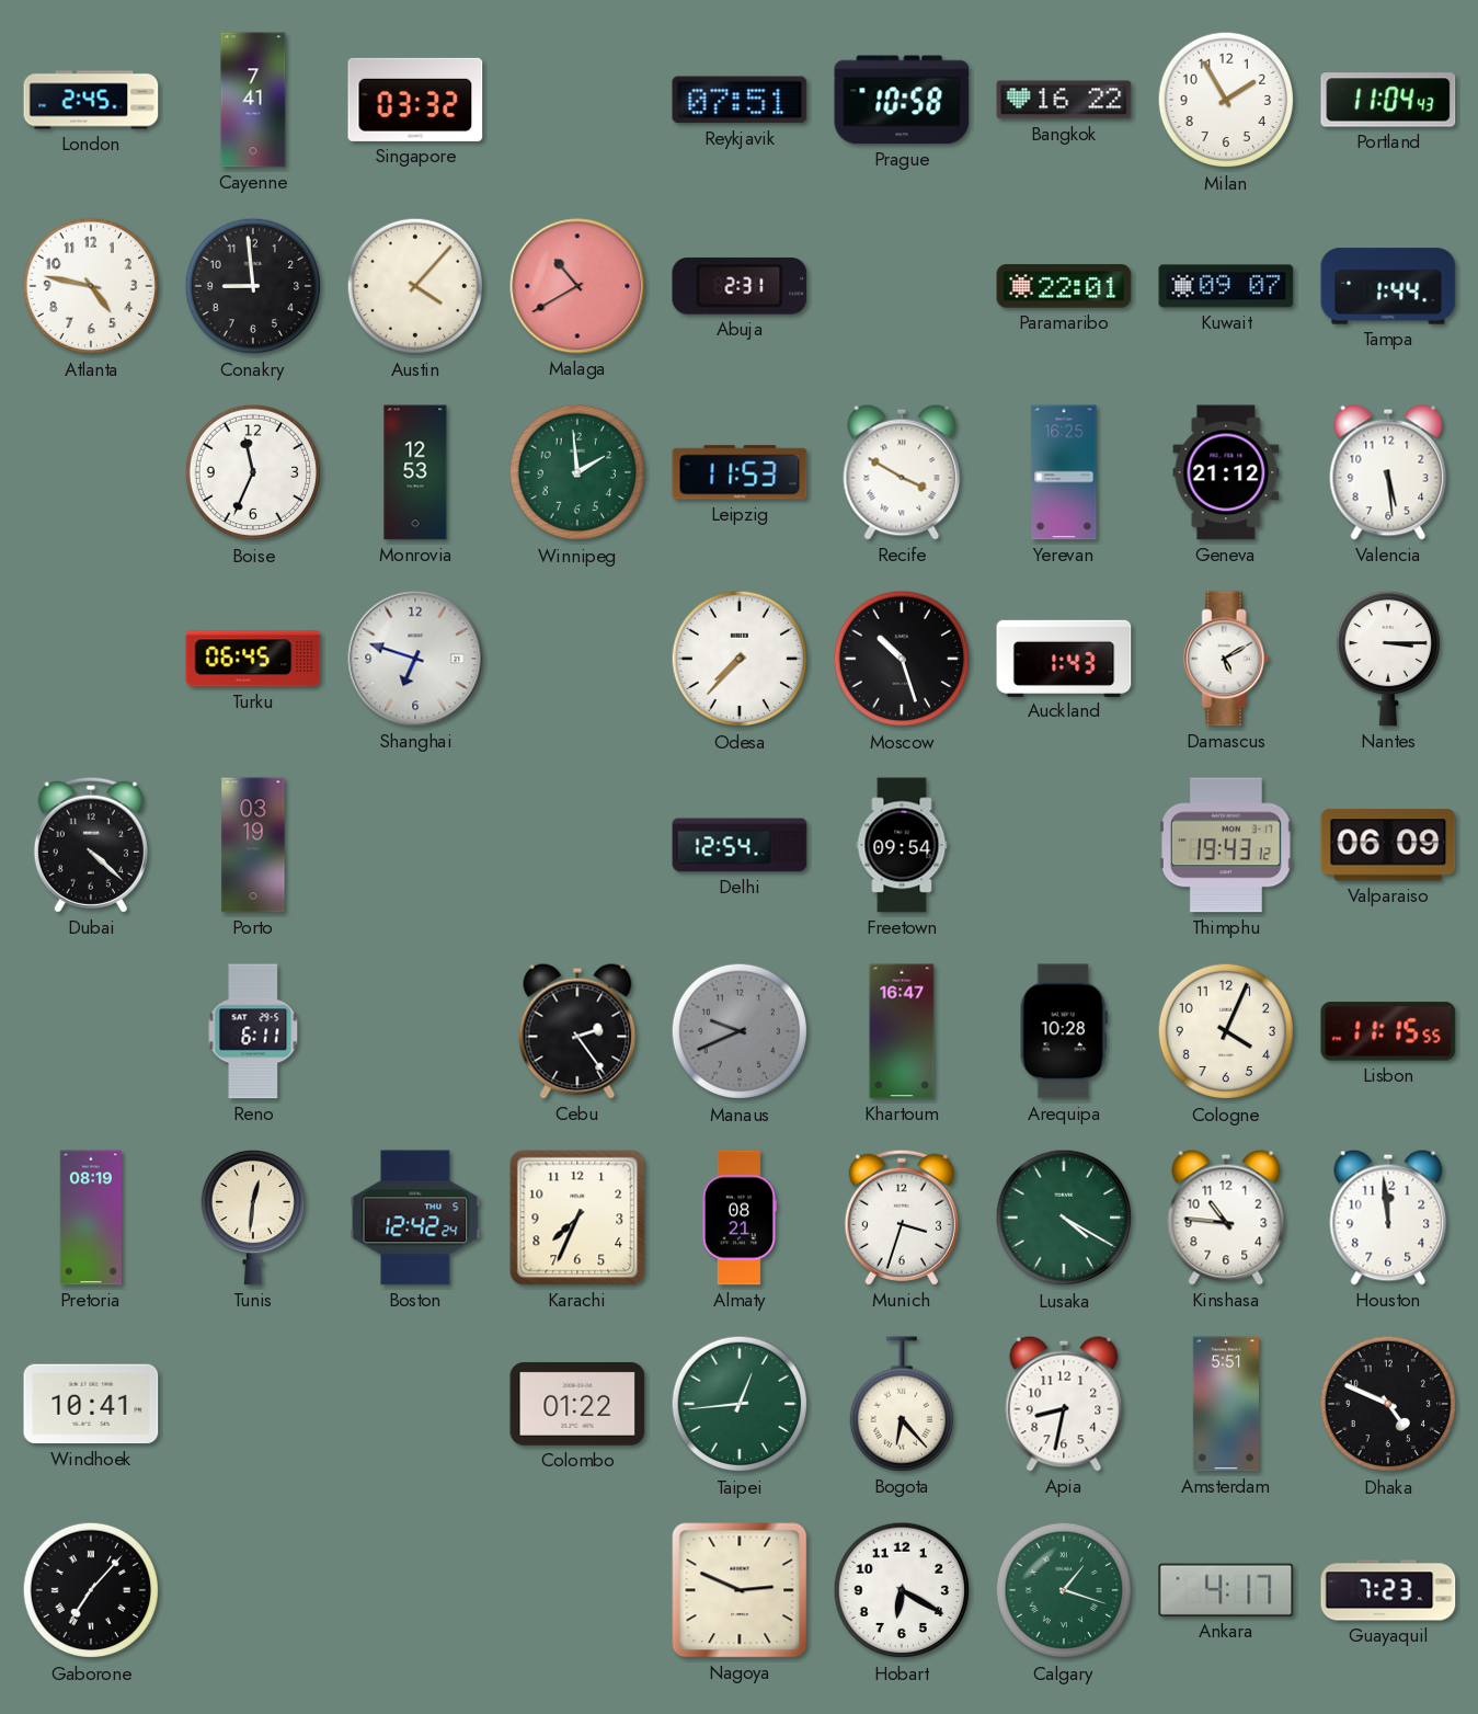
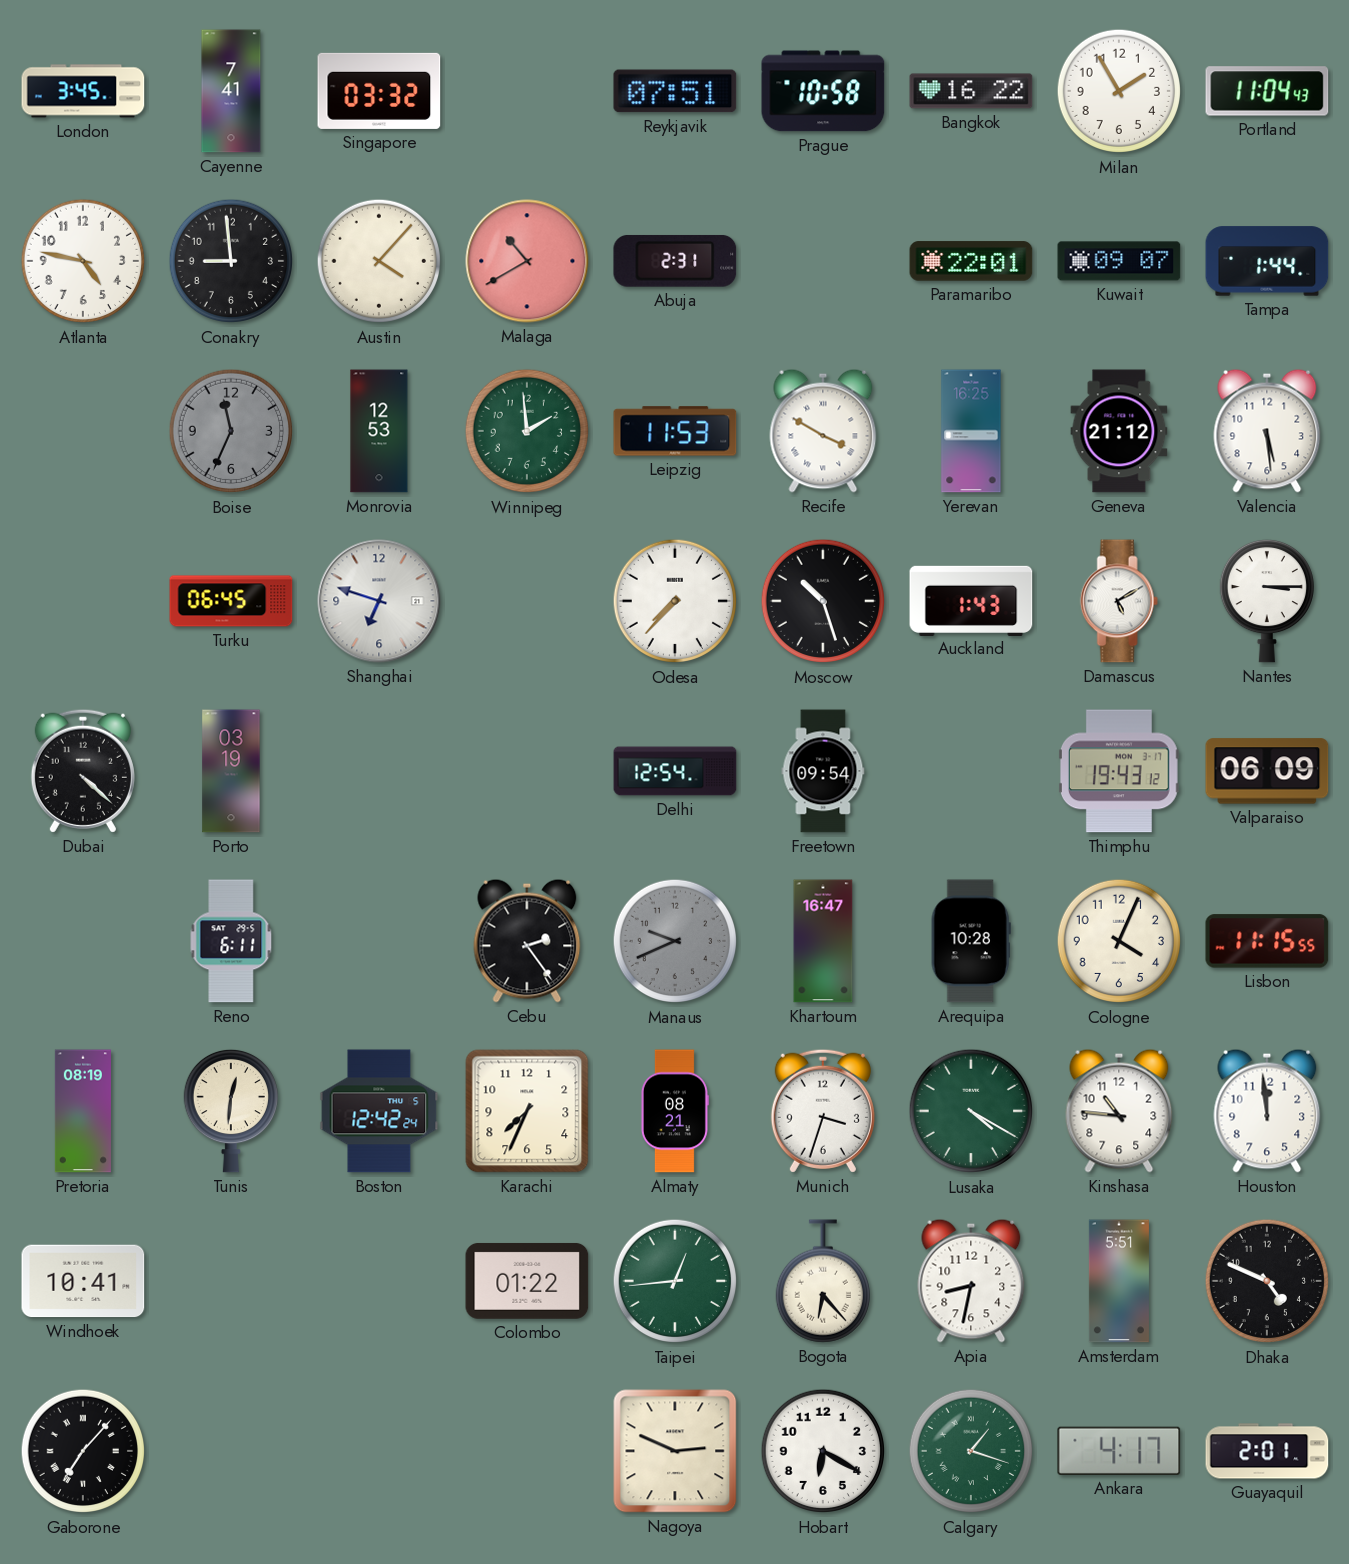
London: 2:45 -> 3:45
Boise dial: white -> grey
Guayaquil: 7:23 -> 2:01
